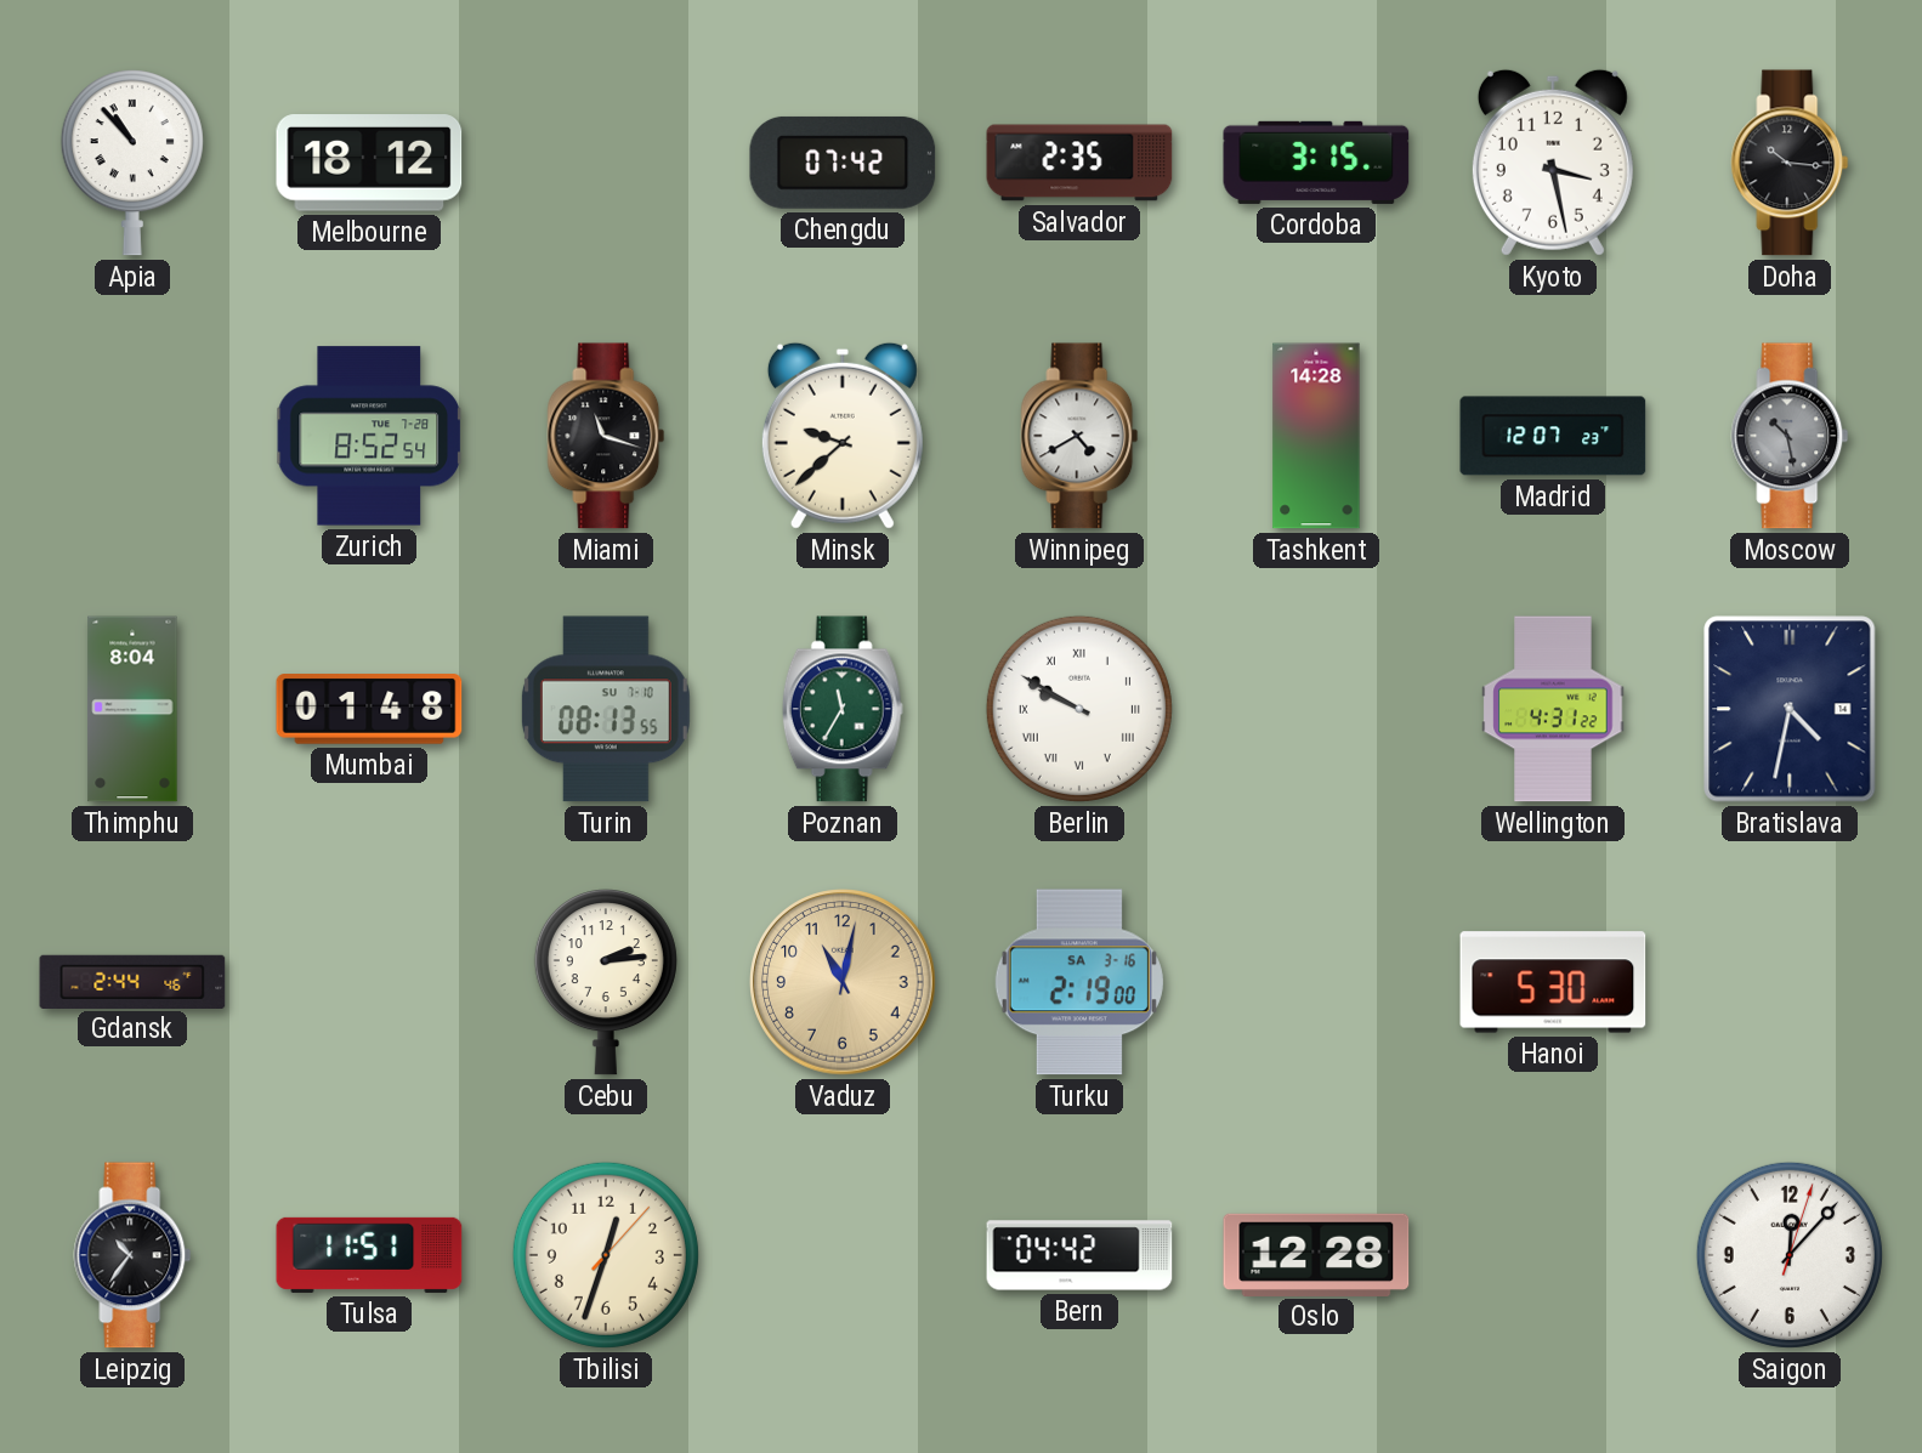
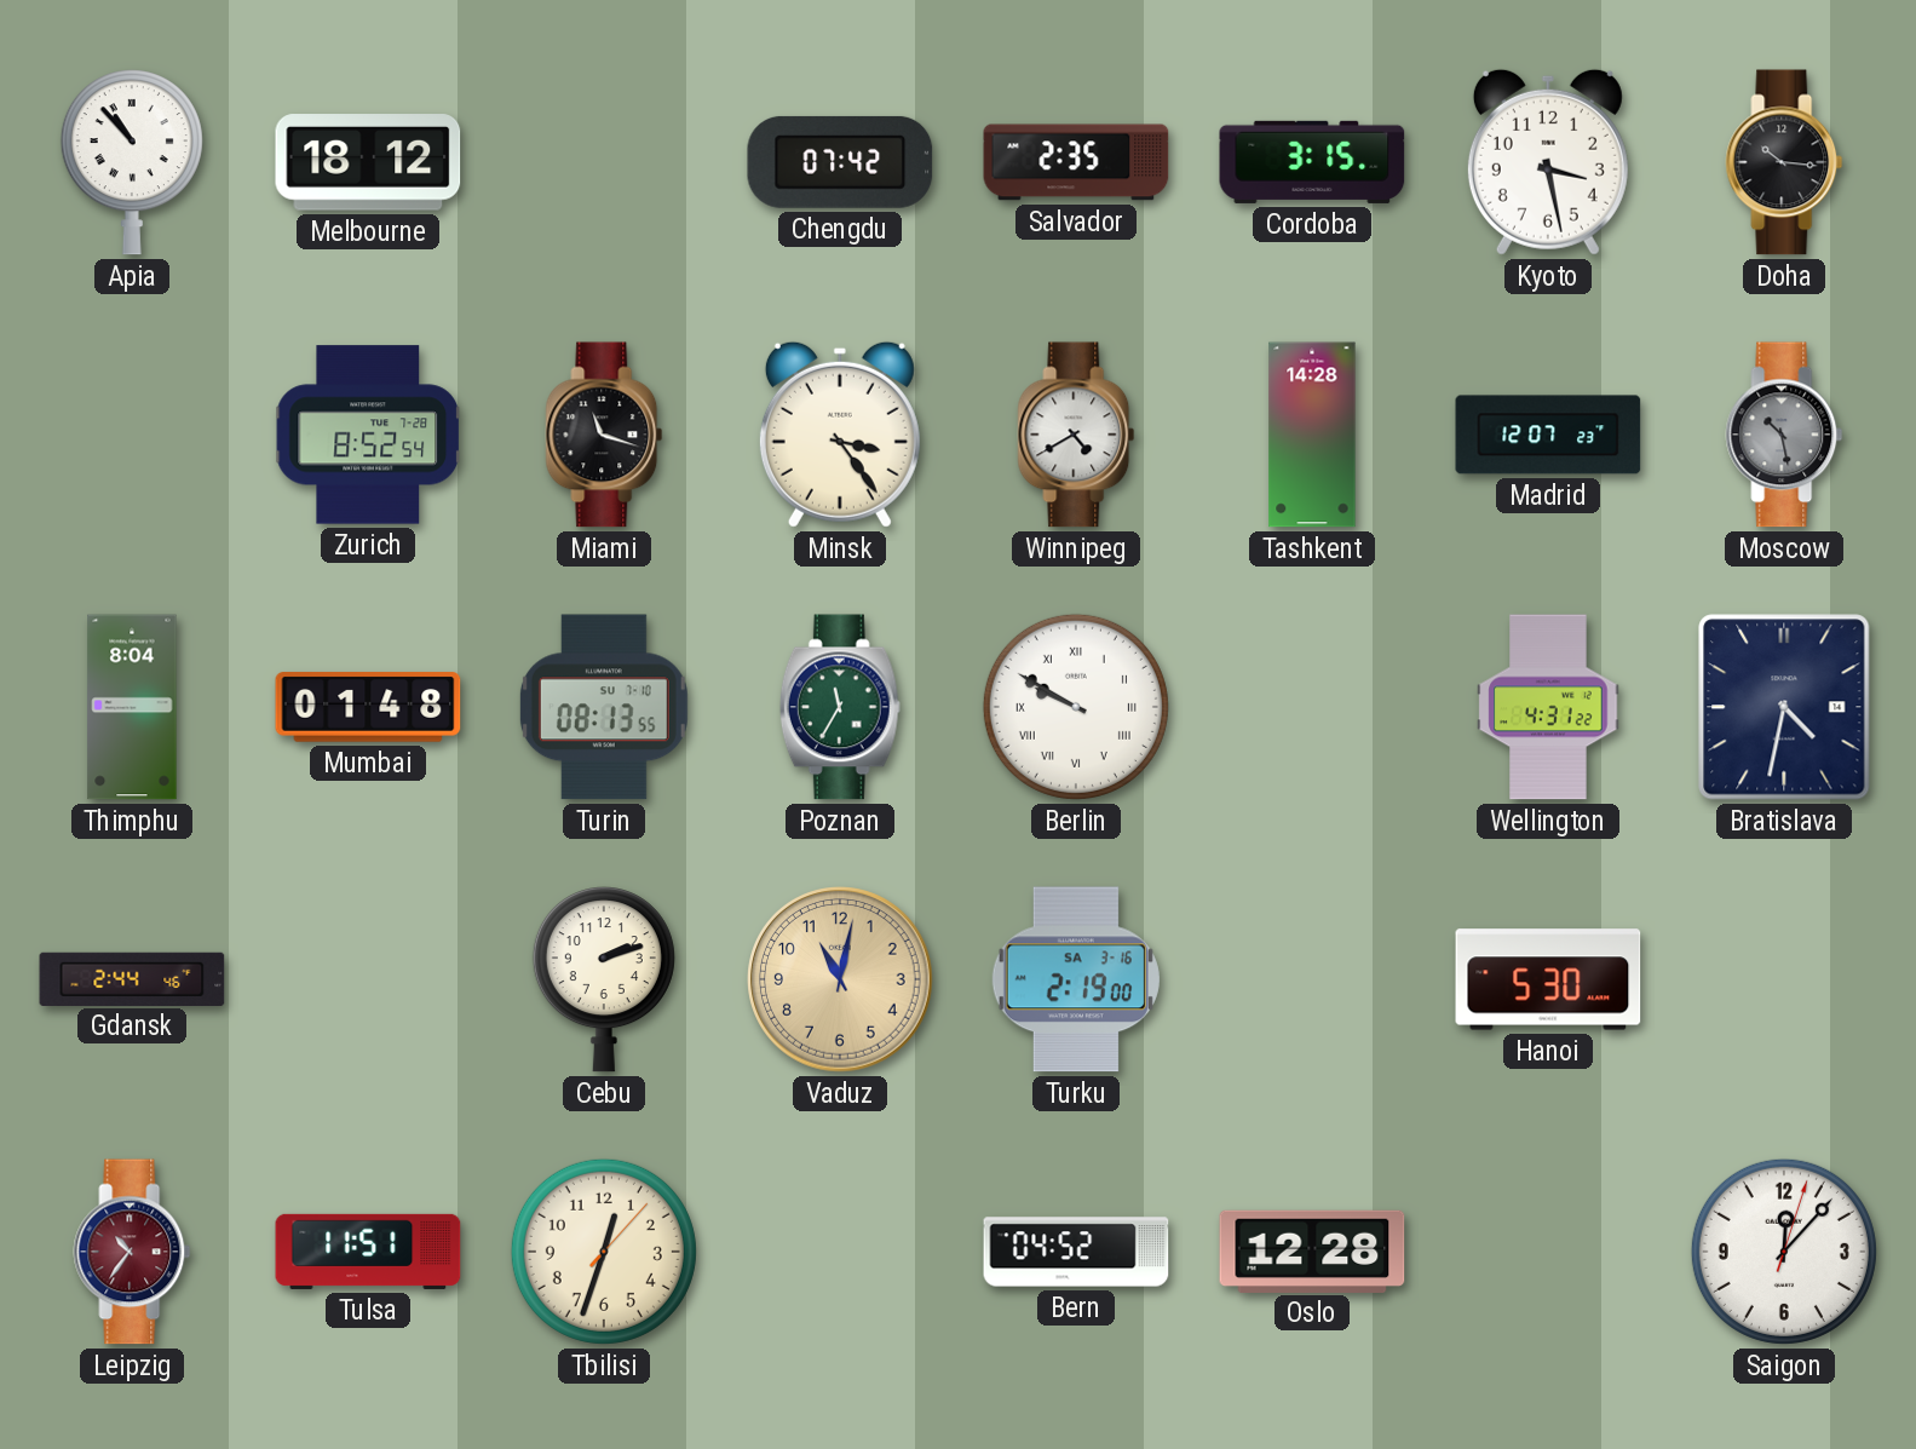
Minsk: 9:38 -> 3:24
Cebu: 2:14 -> 2:12
Leipzig dial: black -> burgundy
Bern: 04:42 -> 04:52
